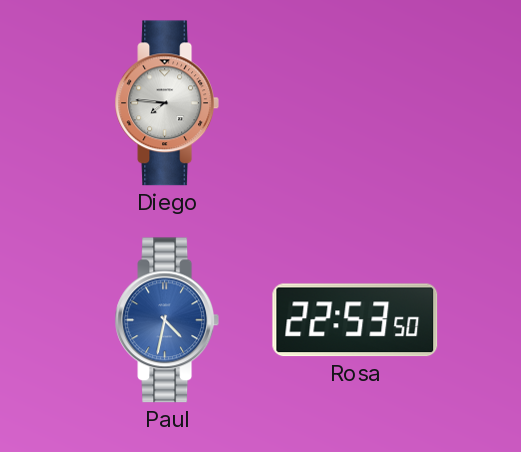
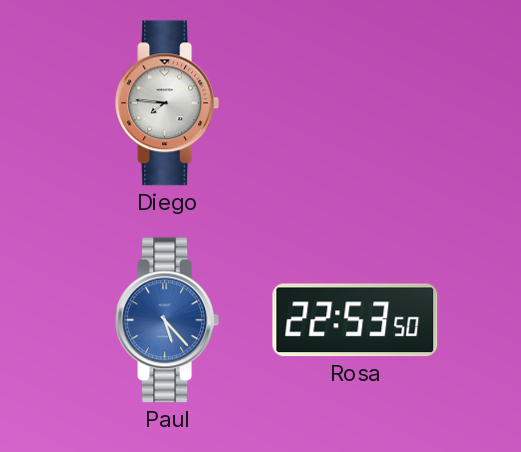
Paul: 4:32 -> 5:23
